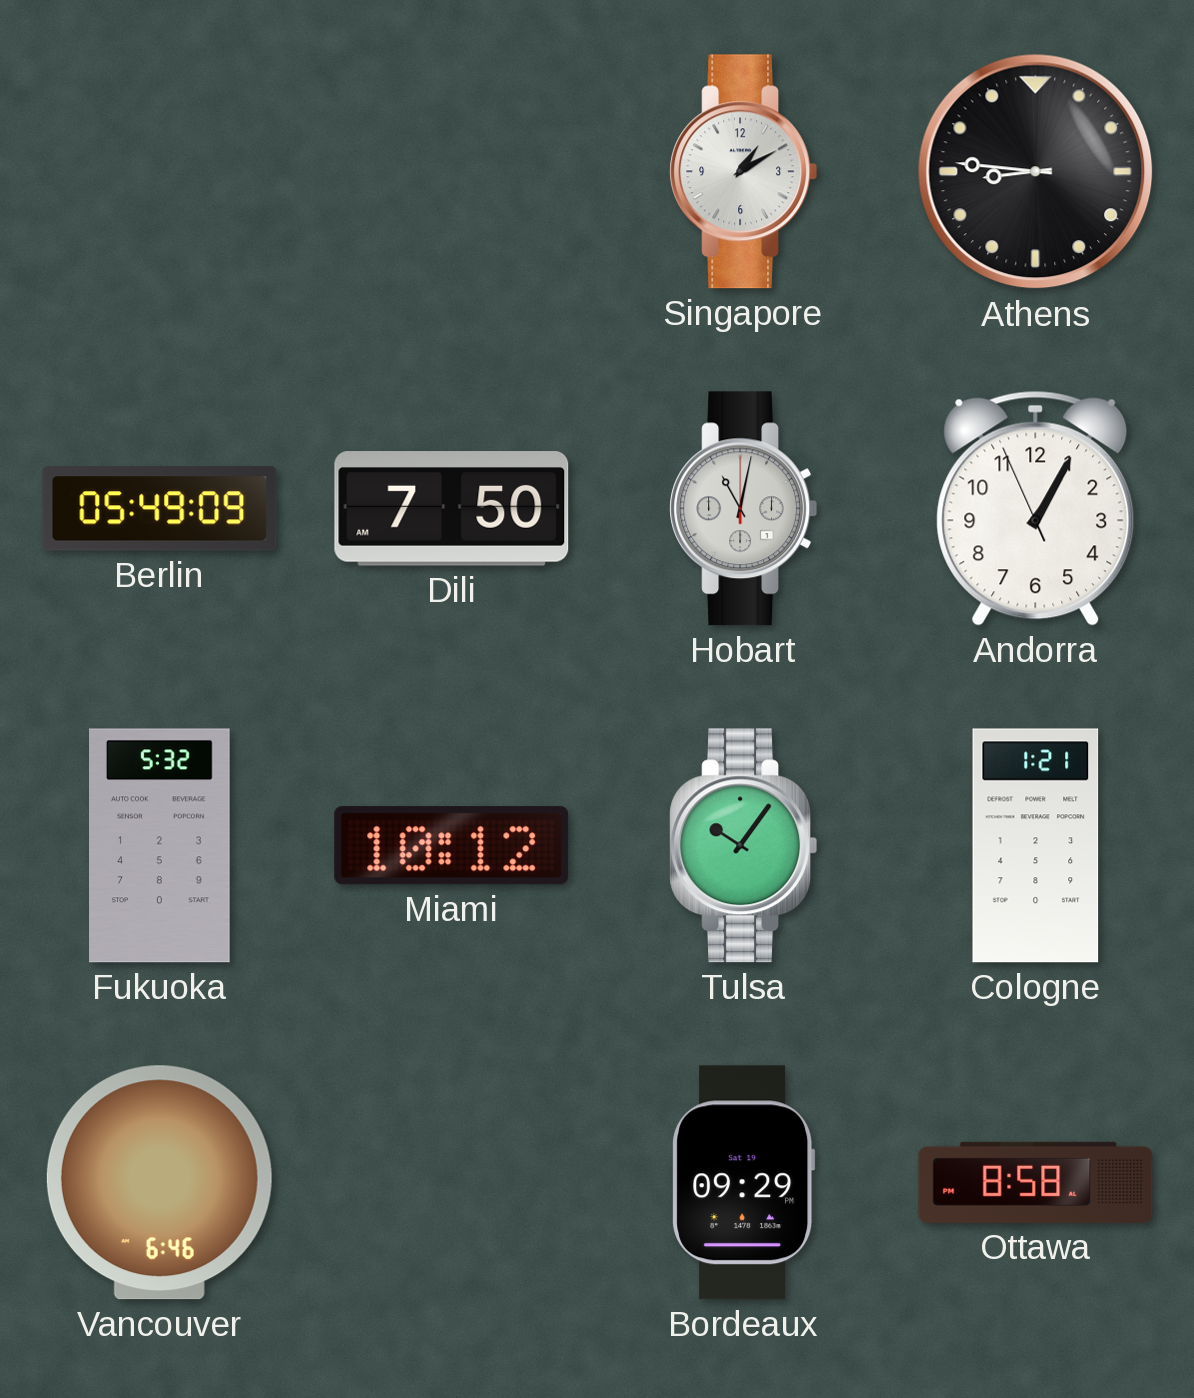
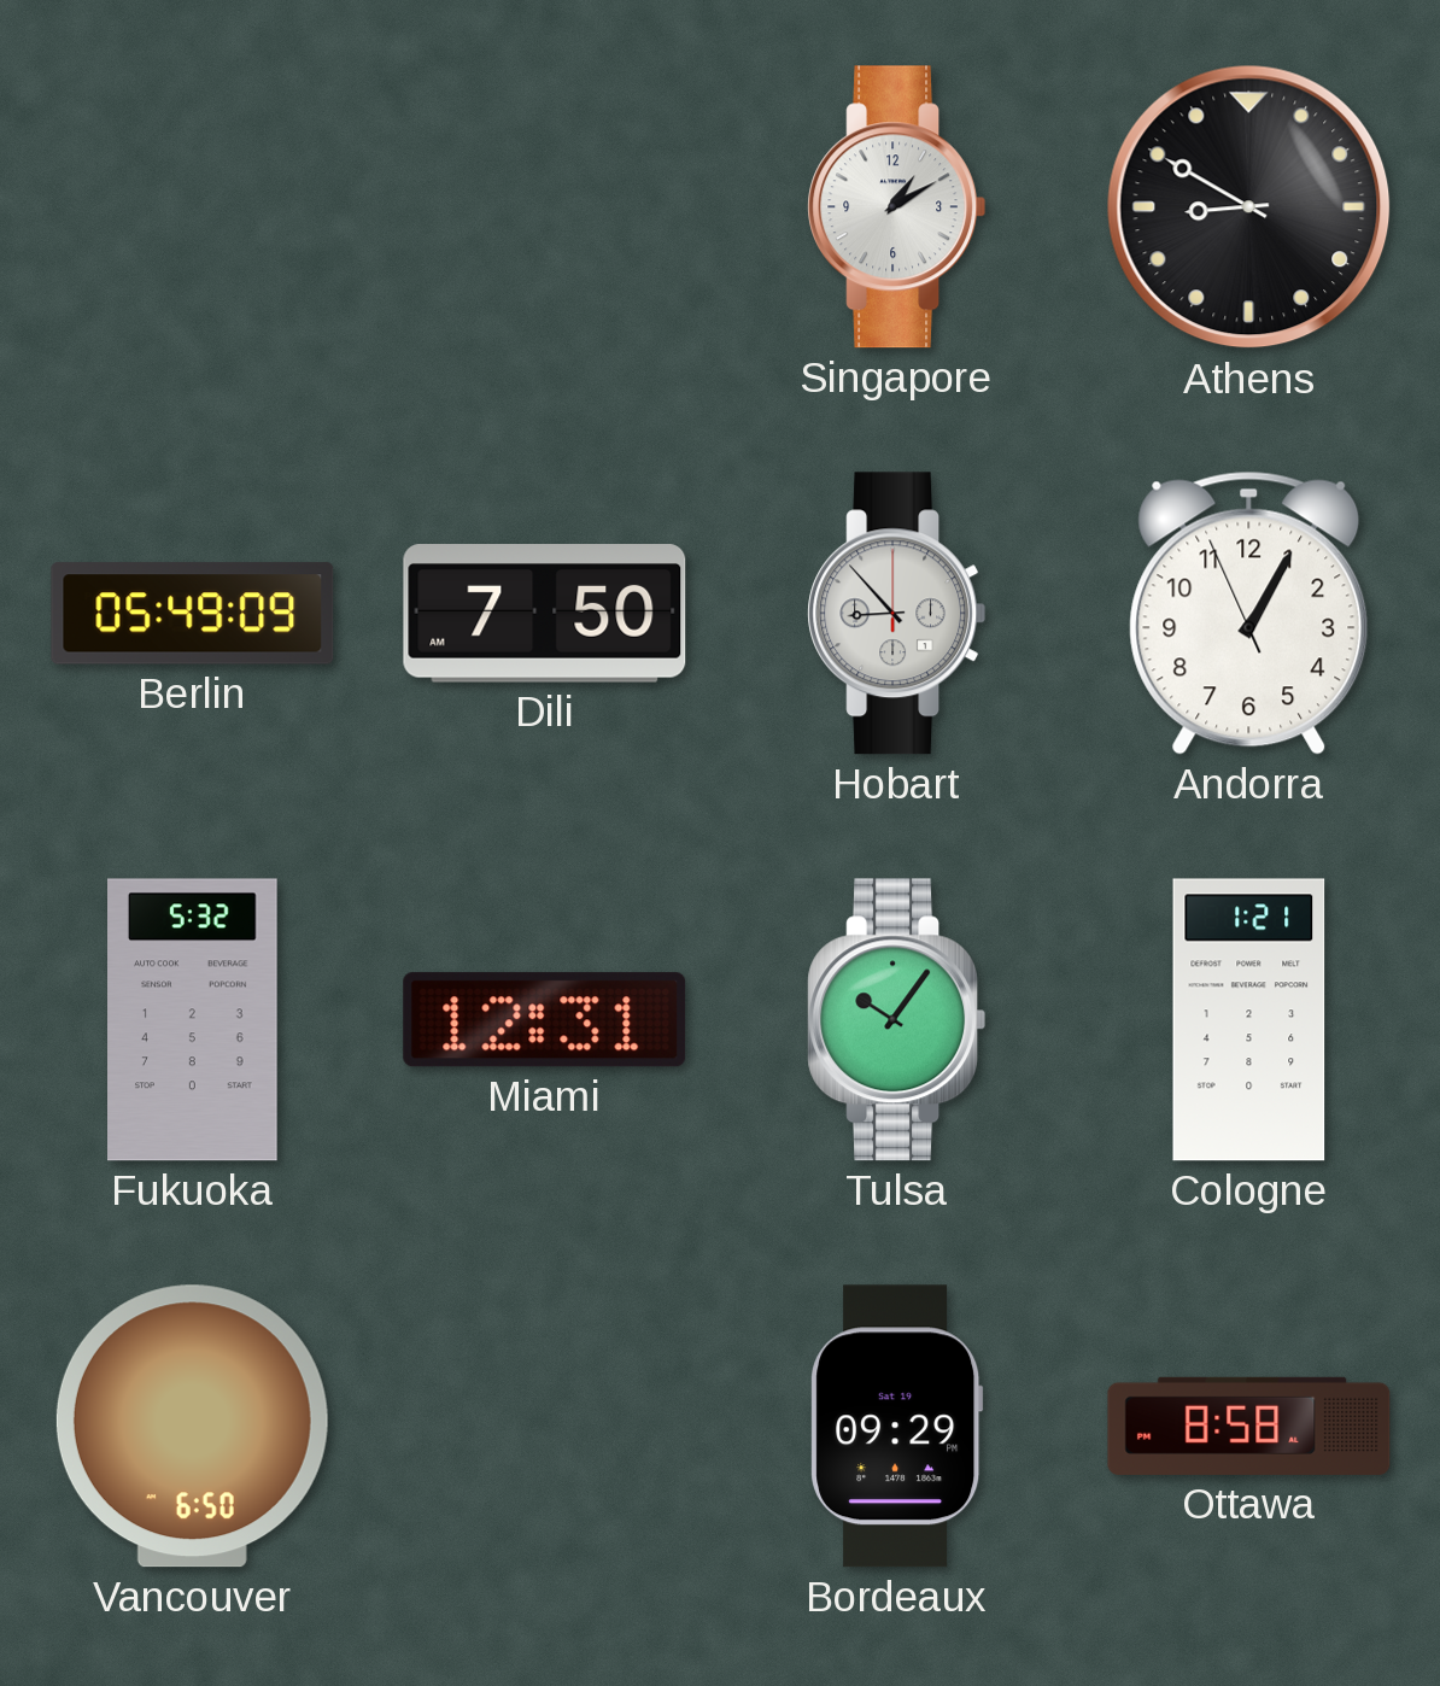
Athens: 8:46 -> 8:50
Hobart: 11:02 -> 8:53
Miami: 10:12 -> 12:31
Vancouver: 6:46 -> 6:50
